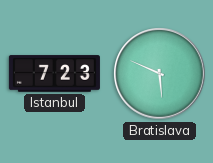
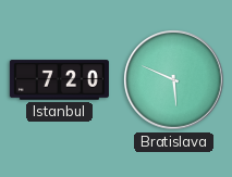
Istanbul: 7:23 -> 7:20
